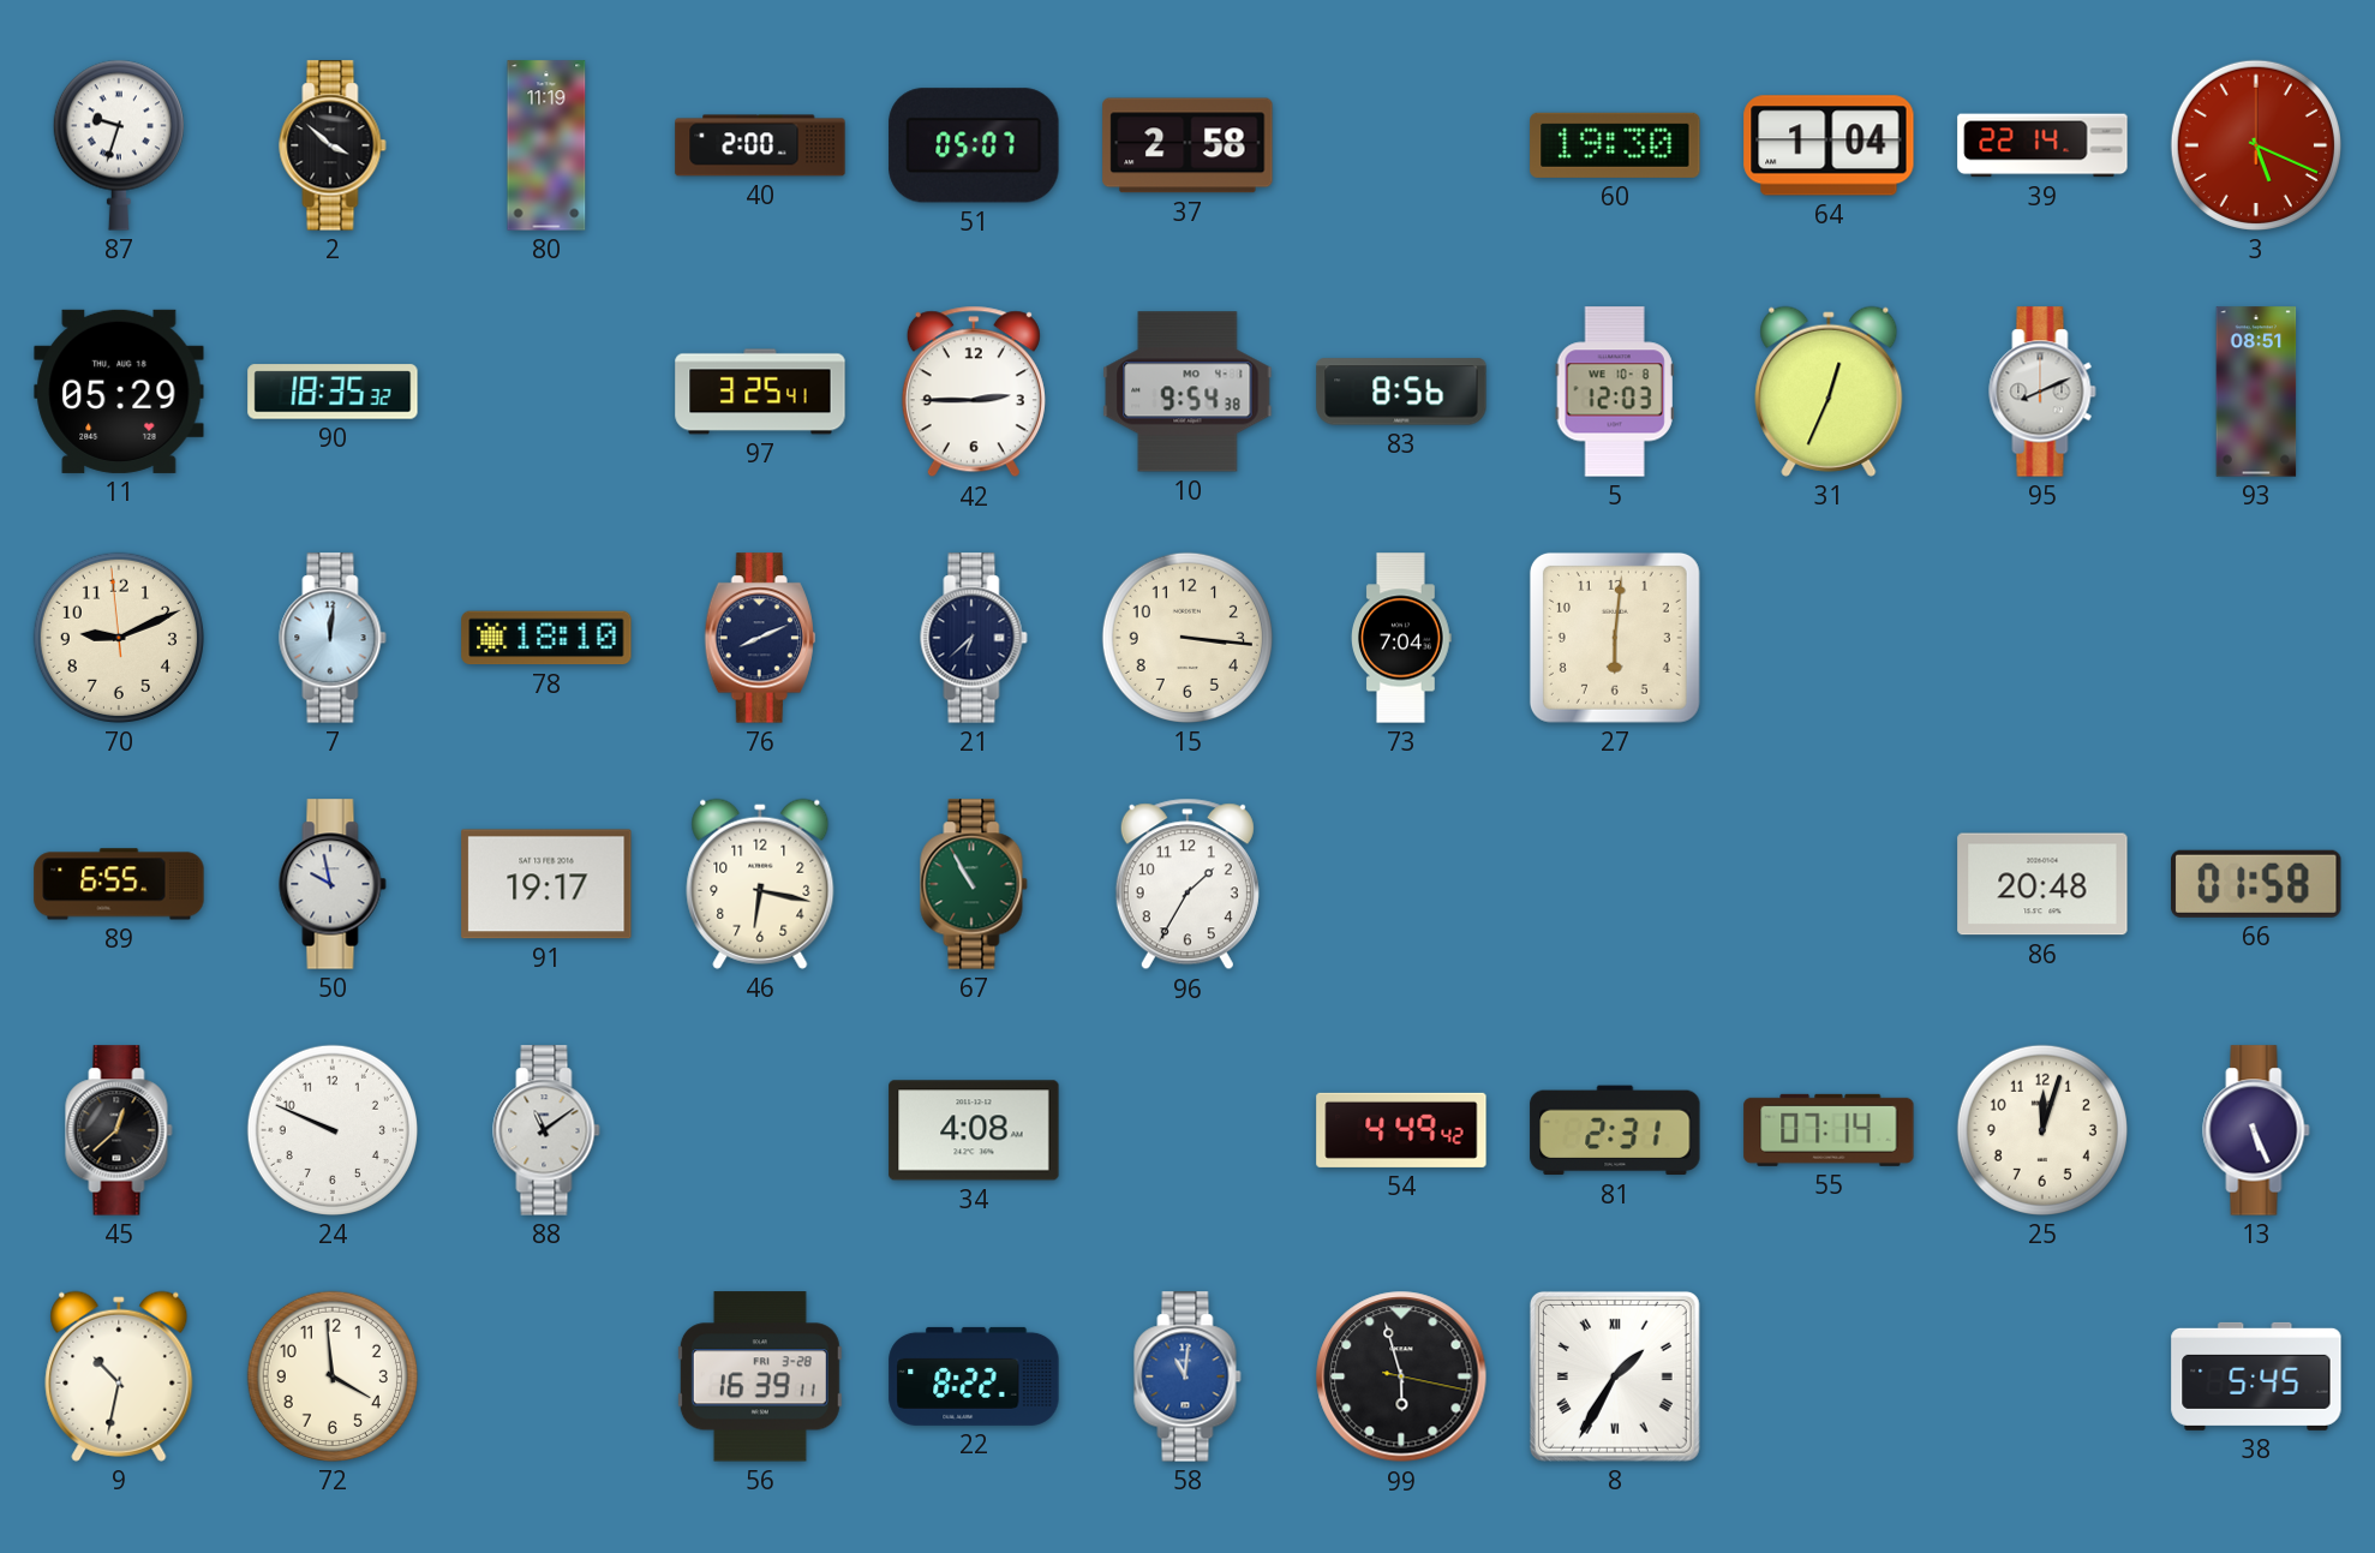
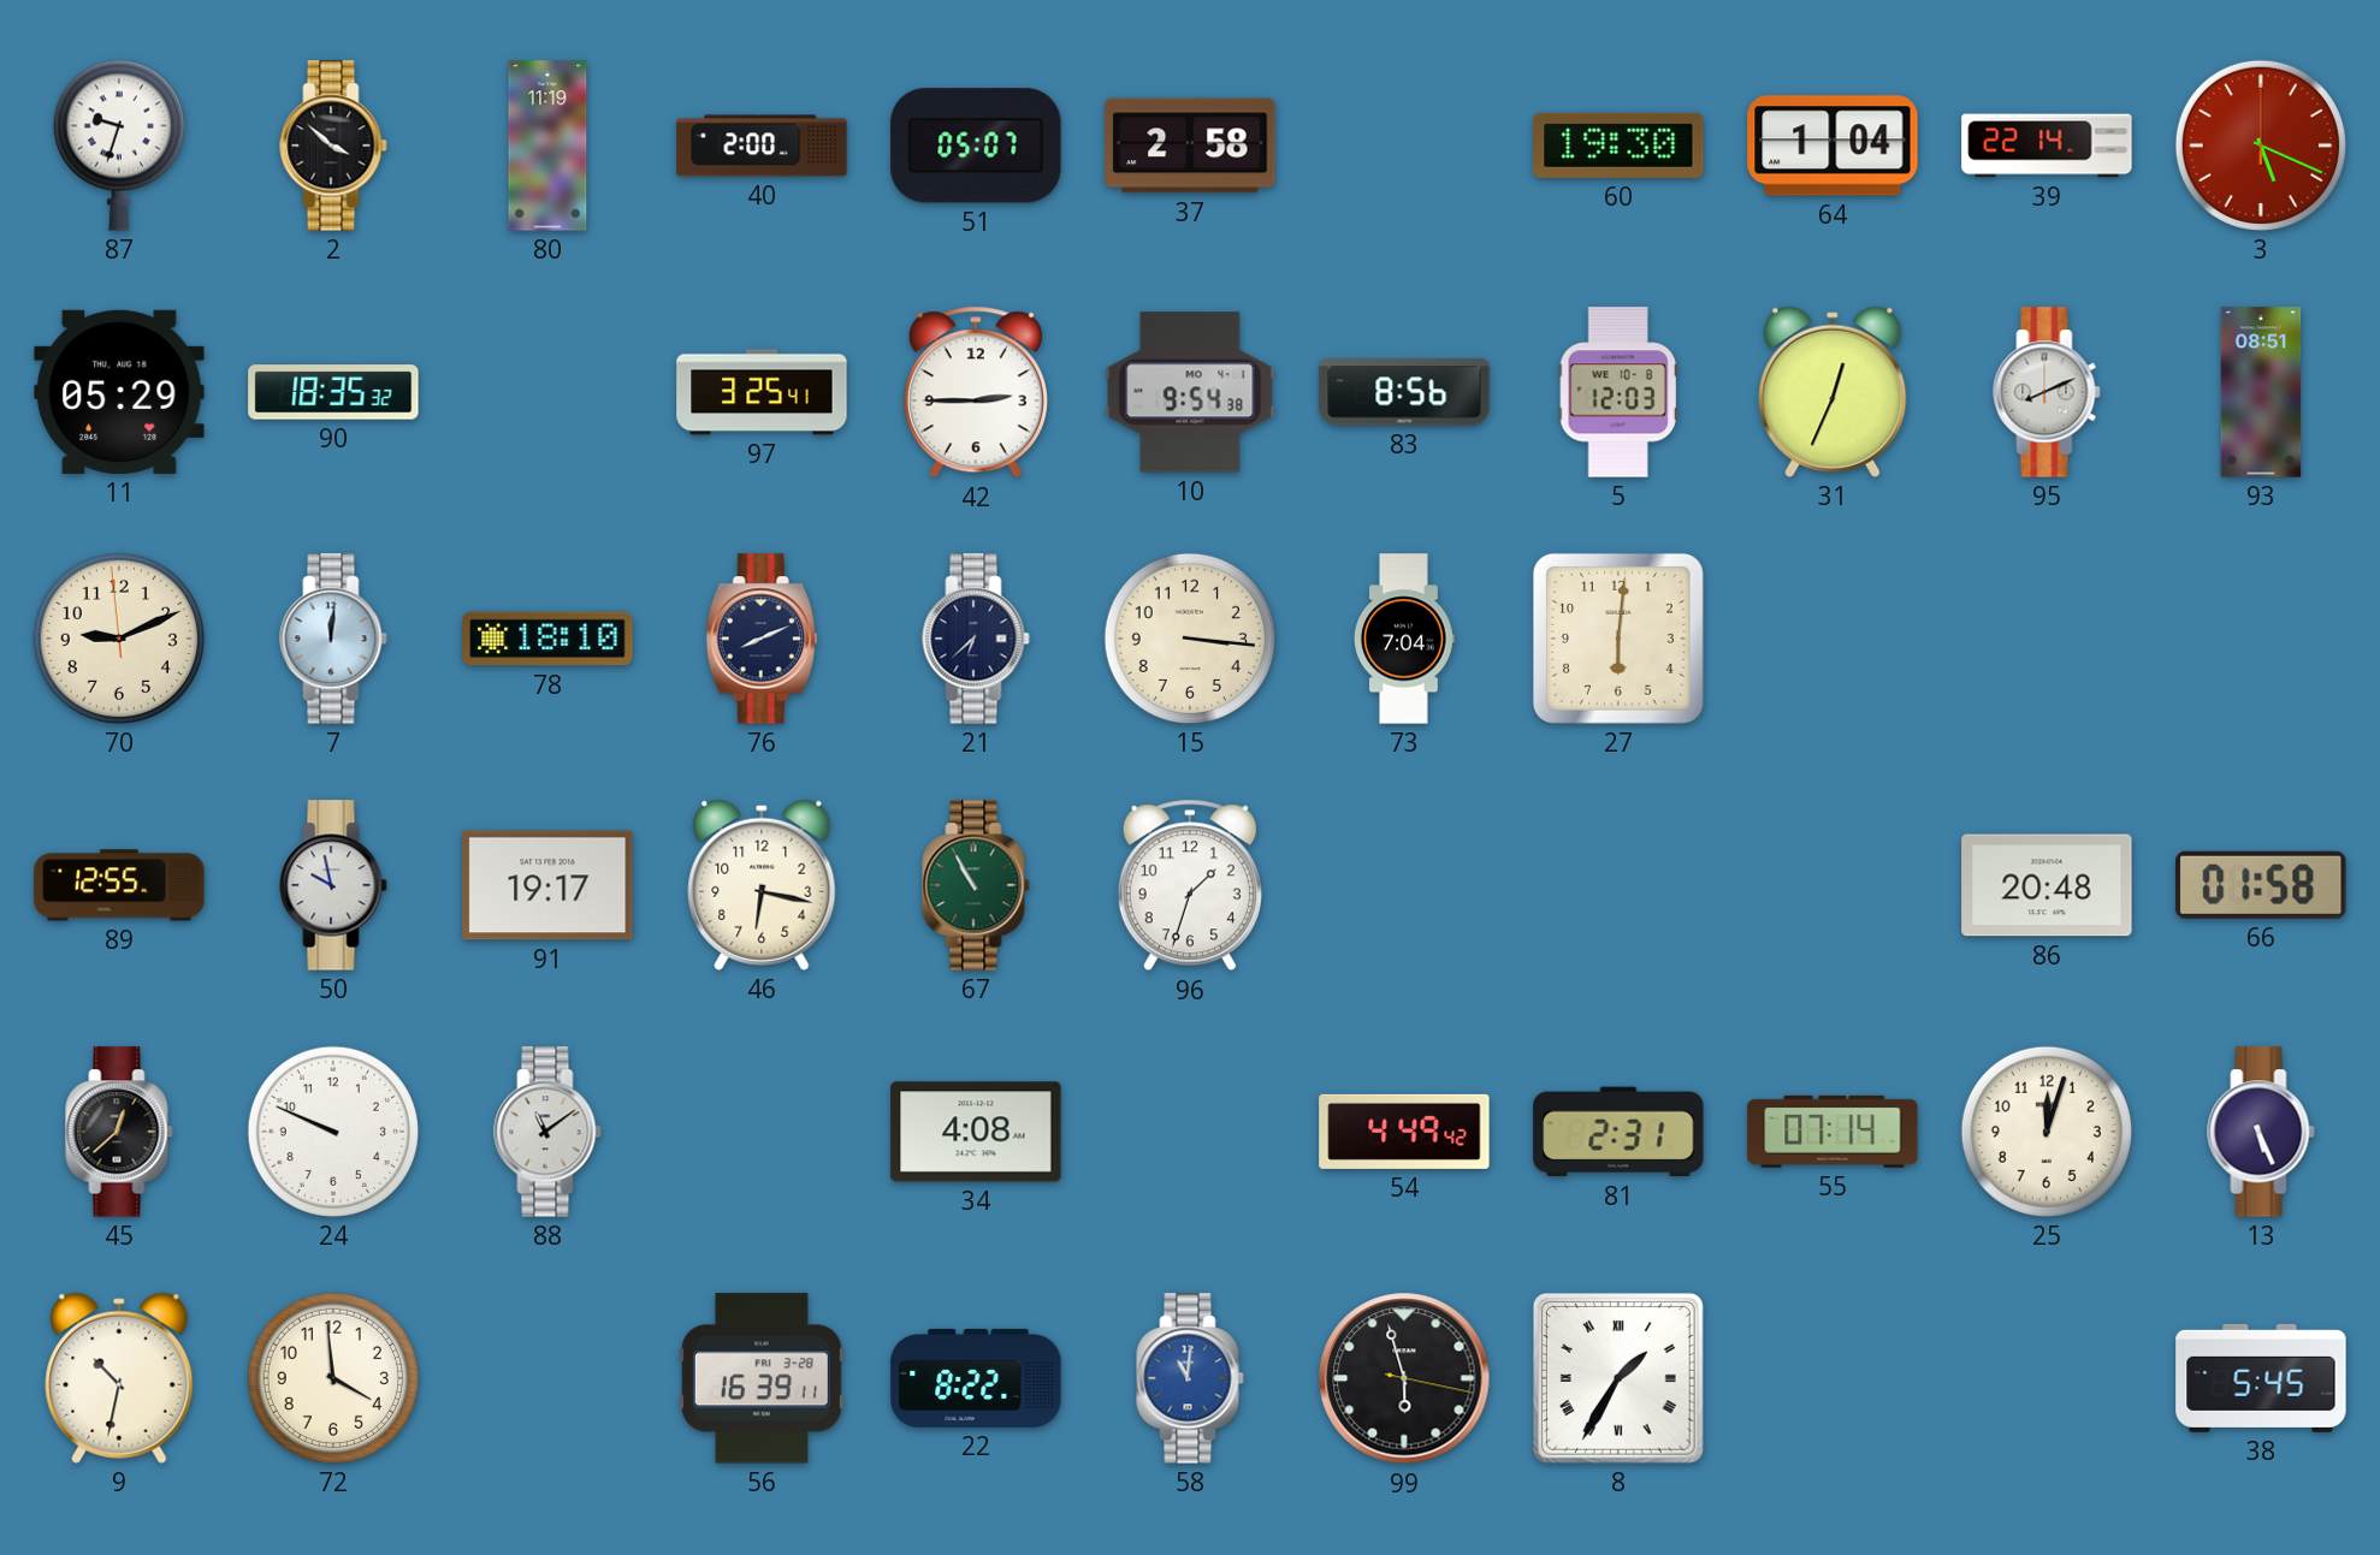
89: 6:55 -> 12:55
96: 1:35 -> 1:33
